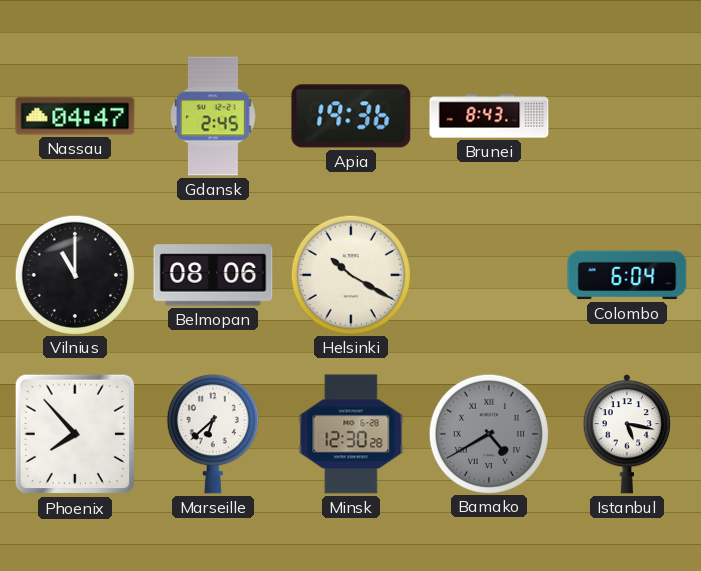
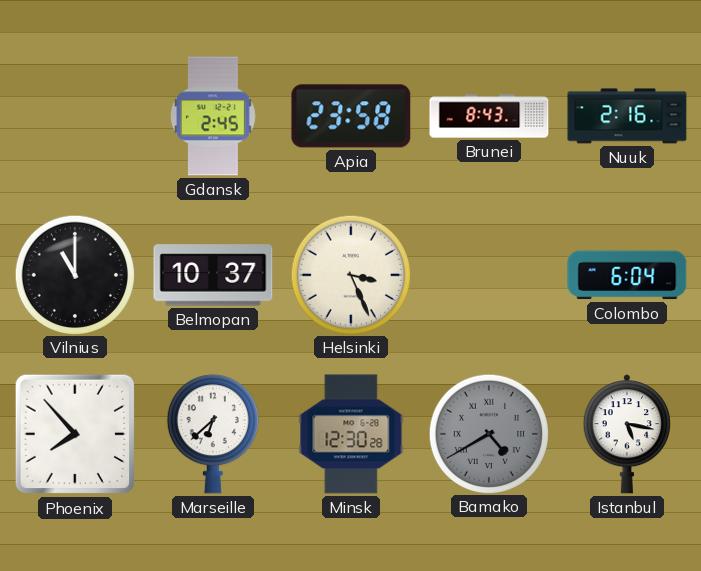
Nassau: 04:47 -> none
Apia: 19:36 -> 23:58
Nuuk: none -> 2:16
Belmopan: 08:06 -> 10:37
Helsinki: 10:20 -> 3:26
